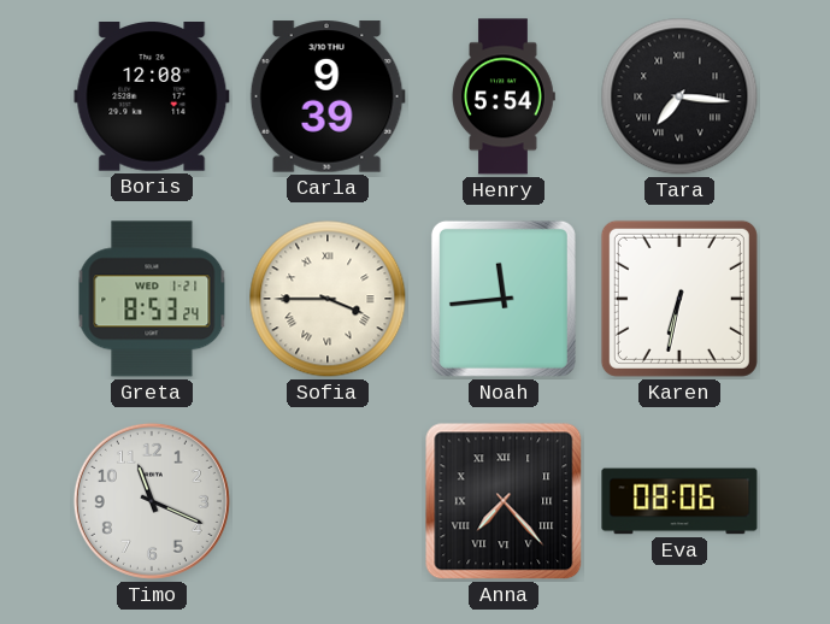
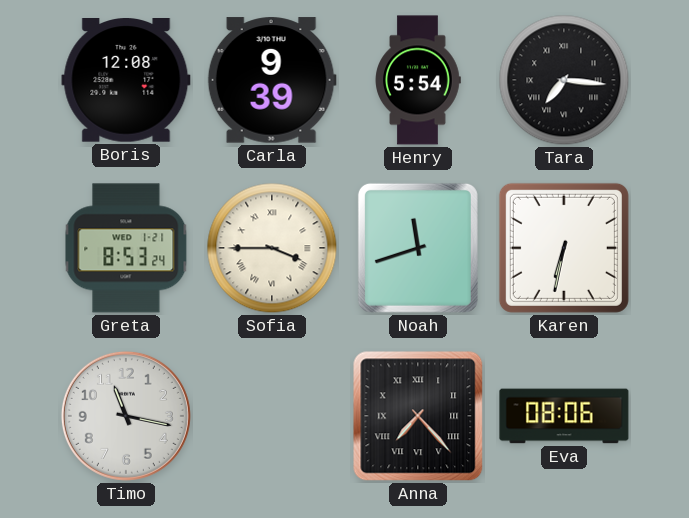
Noah: 11:44 -> 11:42
Timo: 11:19 -> 11:17
